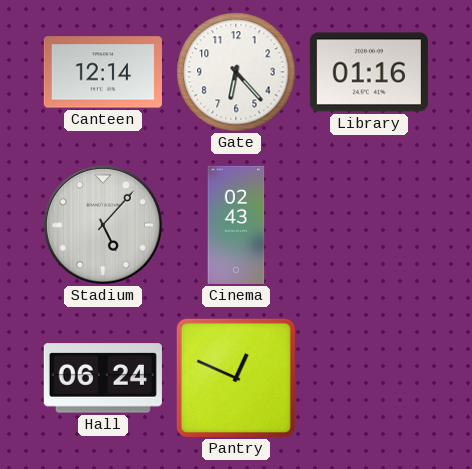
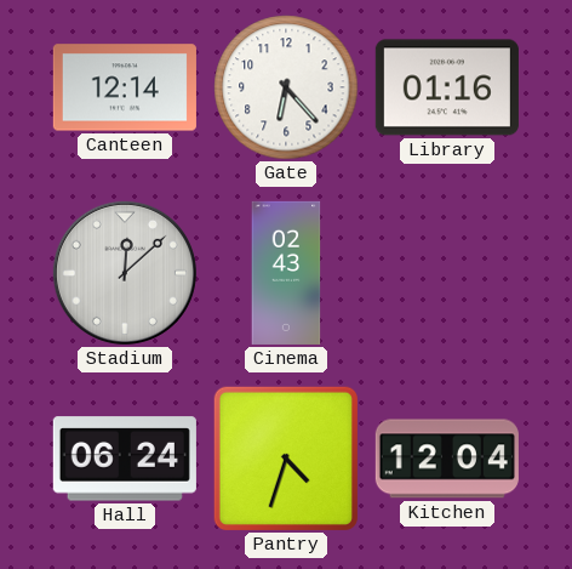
Stadium: 5:07 -> 12:08
Pantry: 12:49 -> 4:33
Kitchen: none -> 12:04
